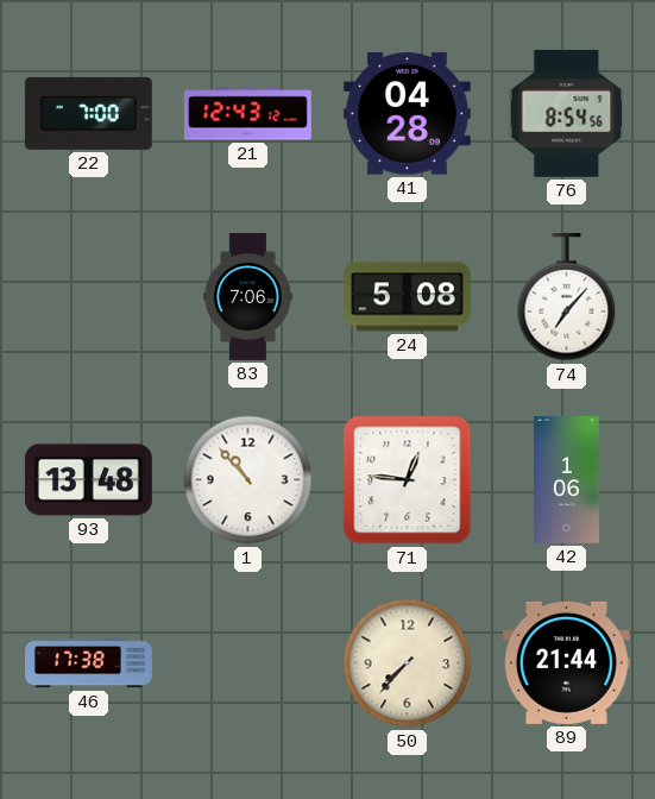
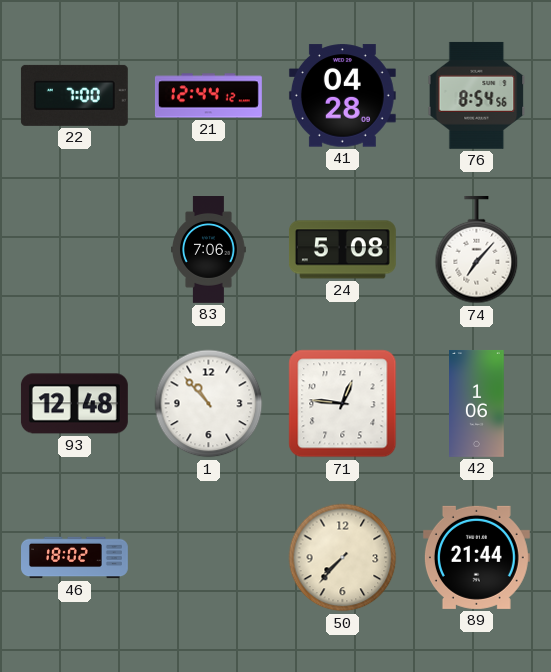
21: 12:43 -> 12:44
93: 13:48 -> 12:48
46: 17:38 -> 18:02
